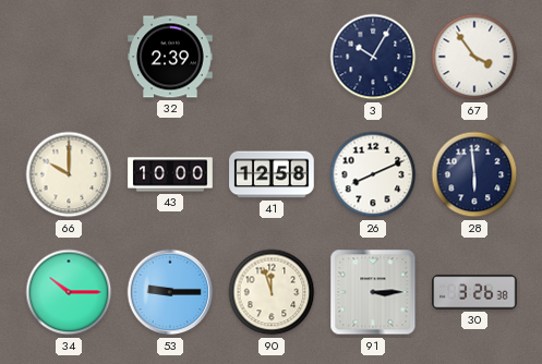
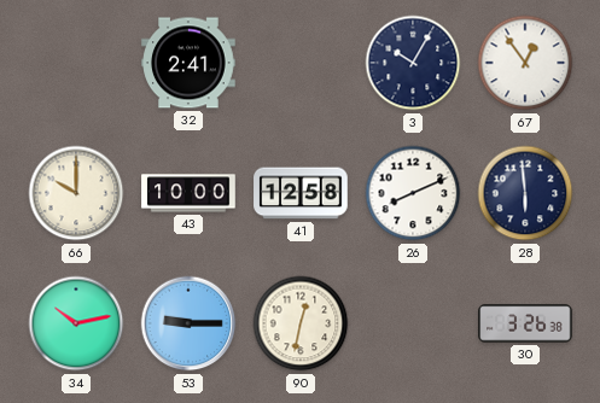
32: 2:39 -> 2:41
67: 3:54 -> 12:54
34: 10:15 -> 10:13
90: 11:57 -> 12:32
91: 3:15 -> none
